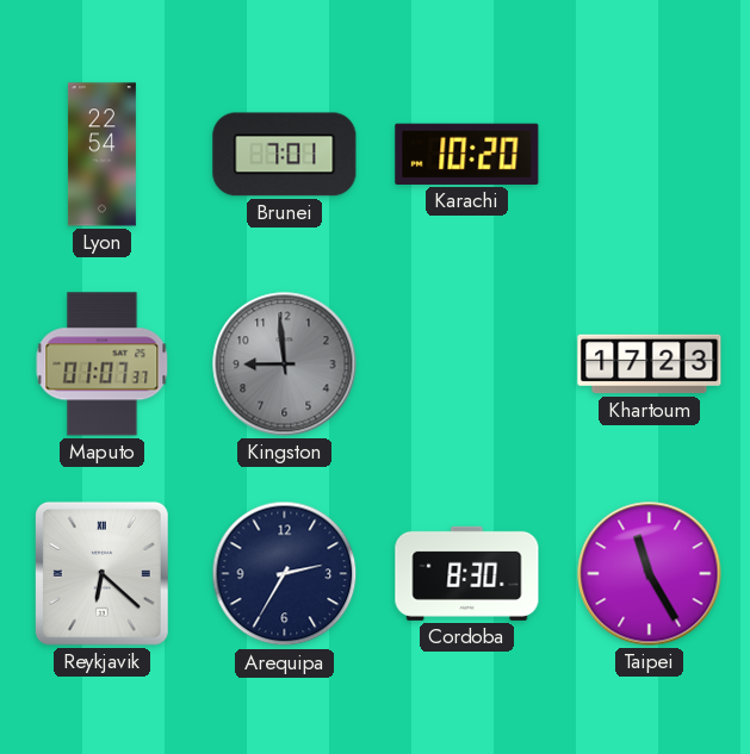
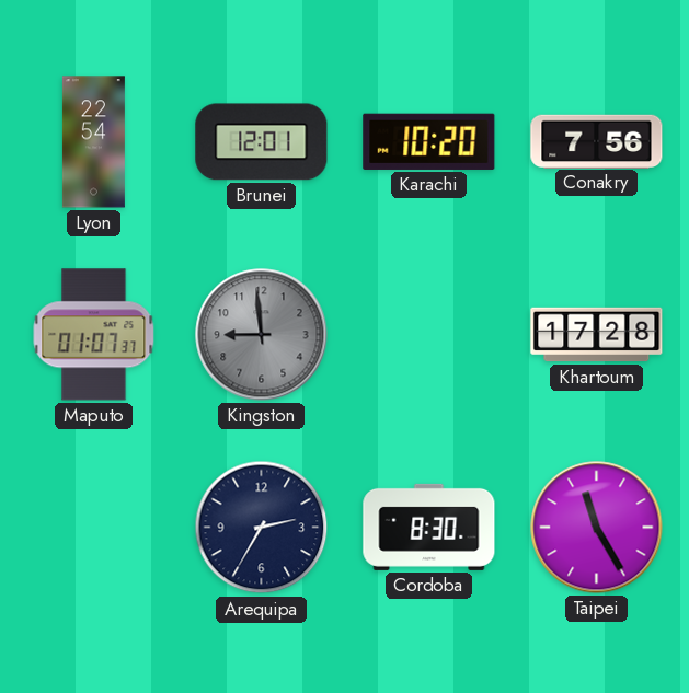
Brunei: 7:01 -> 12:01
Conakry: none -> 7:56
Khartoum: 17:23 -> 17:28
Reykjavik: 6:22 -> none
